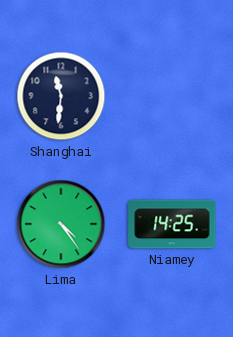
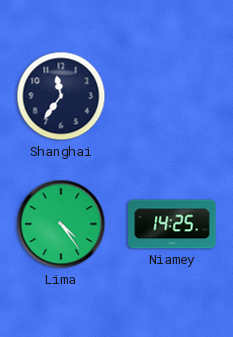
Shanghai: 11:31 -> 11:36
